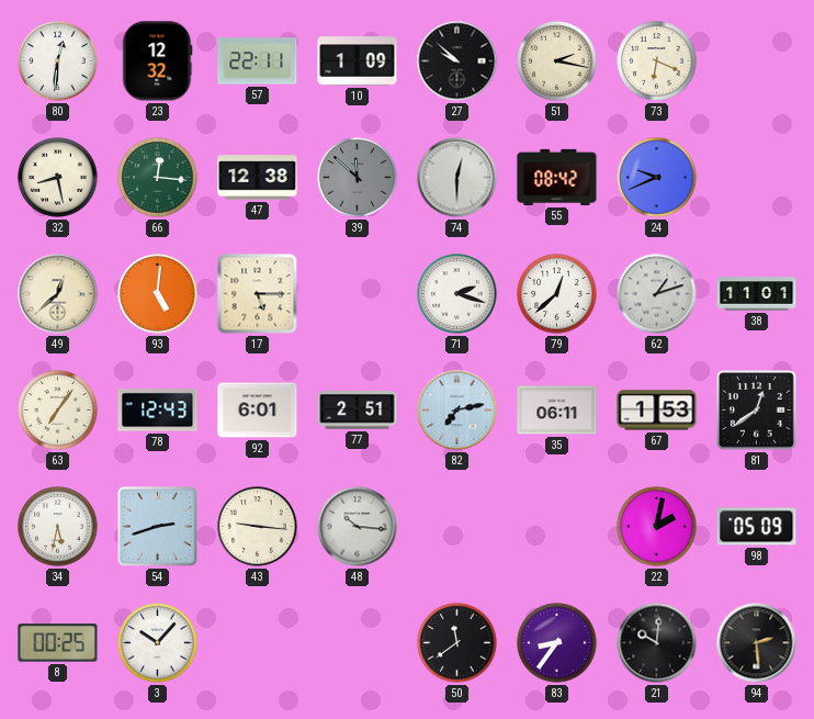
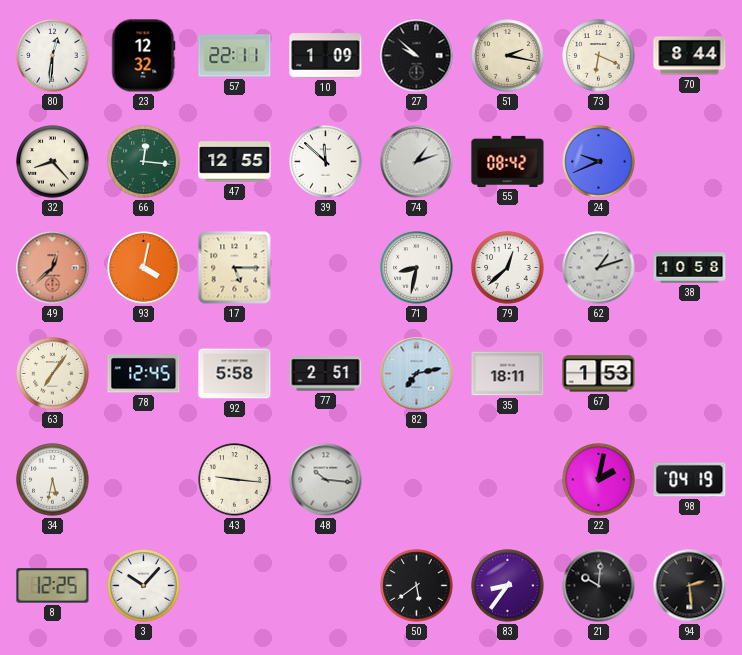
70: none -> 8:44
32: 8:28 -> 8:23
47: 12:38 -> 12:55
39 dial: grey -> white
74: 12:30 -> 1:12
49 dial: cream -> salmon
93: 5:01 -> 4:02
71: 2:18 -> 8:32
38: 11:01 -> 10:58
78: 12:43 -> 12:45
92: 6:01 -> 5:58
35: 06:11 -> 18:11
81: 12:39 -> none
54: 2:42 -> none
98: 05:09 -> 04:19
8: 00:25 -> 12:25
50: 11:39 -> 5:39
